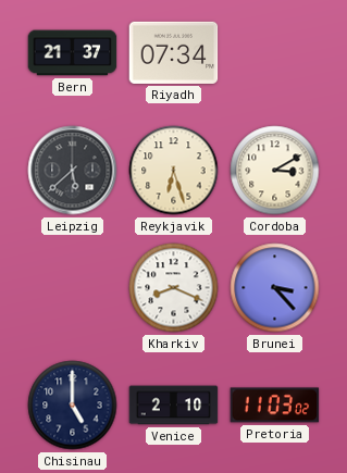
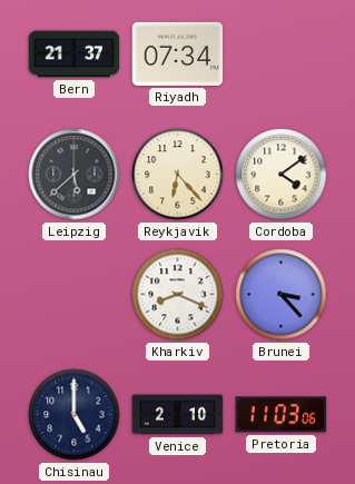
Reykjavik: 6:27 -> 6:23
Cordoba: 3:10 -> 4:09
Pretoria: 11:03:02 -> 11:03:06
